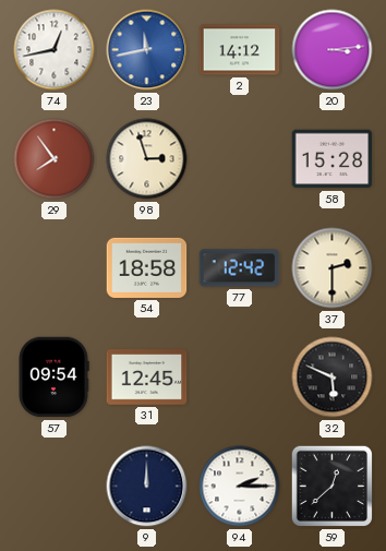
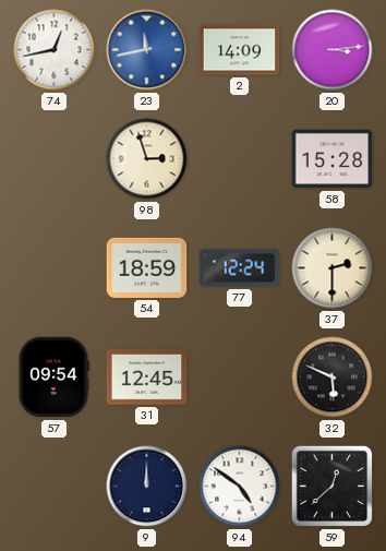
2: 14:12 -> 14:09
29: 7:54 -> none
54: 18:58 -> 18:59
77: 12:42 -> 12:24
94: 2:15 -> 4:51
